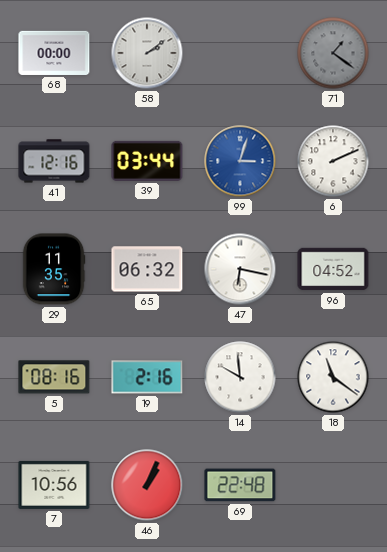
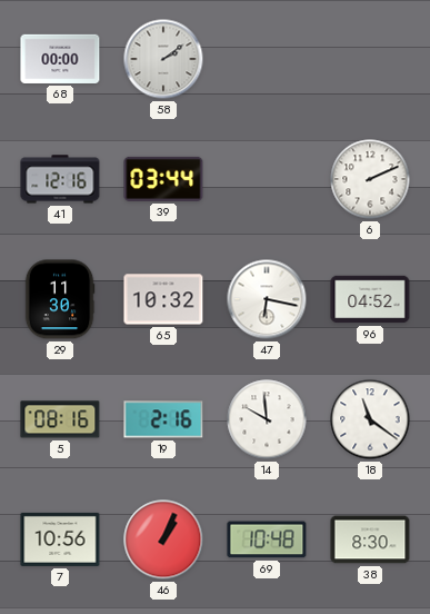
71: 1:21 -> none
99: 3:03 -> none
29: 11:35 -> 11:30
65: 06:32 -> 10:32
69: 22:48 -> 10:48
38: none -> 8:30
